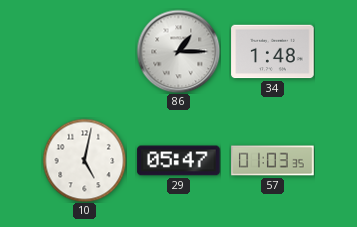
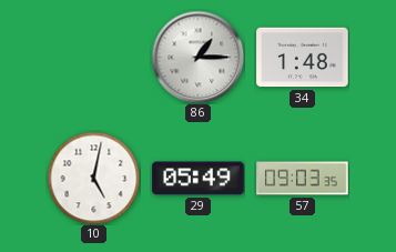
29: 05:47 -> 05:49
57: 01:03 -> 09:03
